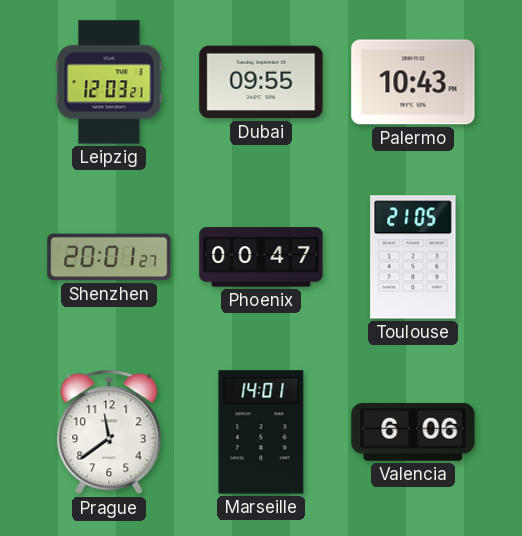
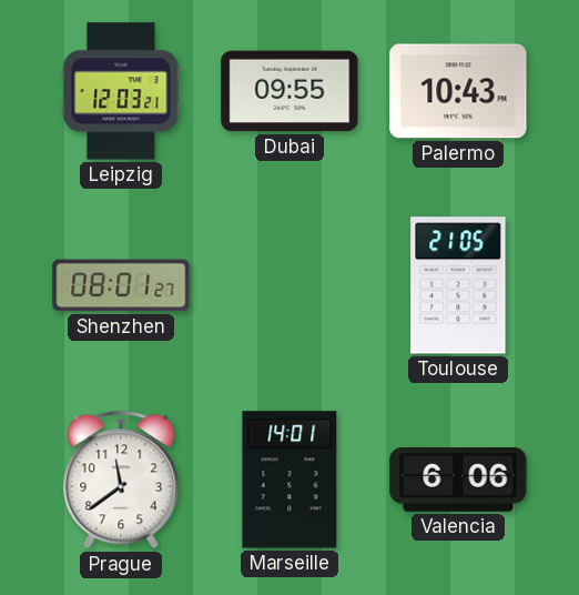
Shenzhen: 20:01 -> 08:01
Phoenix: 00:47 -> none
